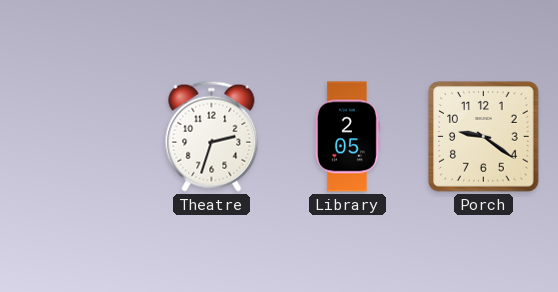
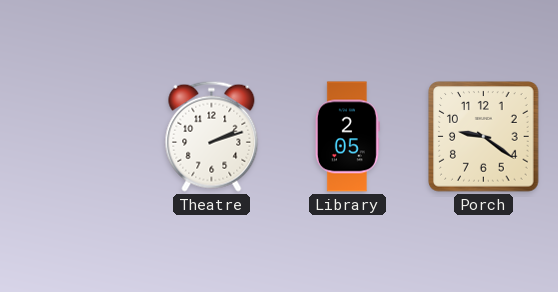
Theatre: 2:33 -> 2:12
